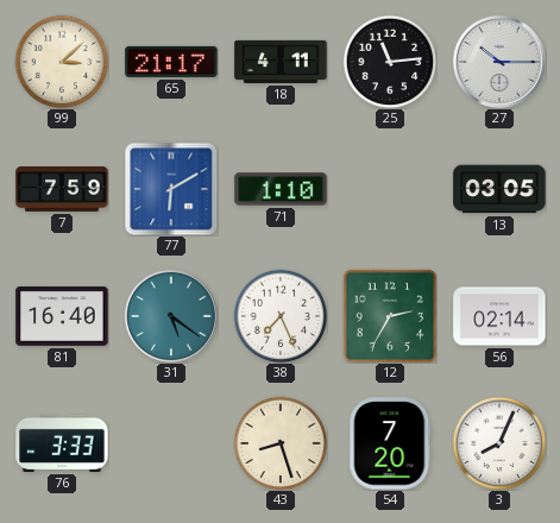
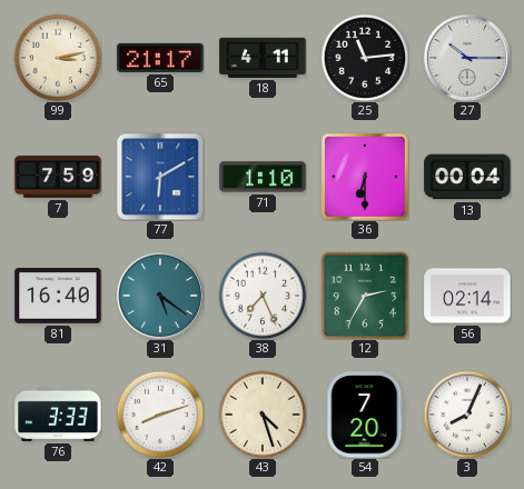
99: 3:08 -> 3:13
36: none -> 6:30
13: 03:05 -> 00:04
42: none -> 8:12
43: 8:27 -> 4:27
